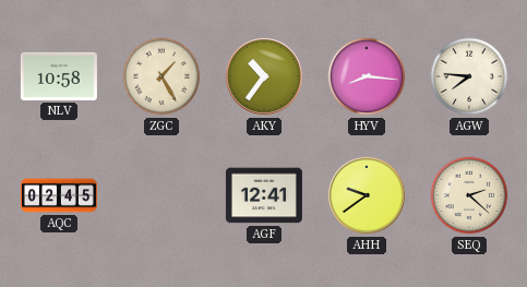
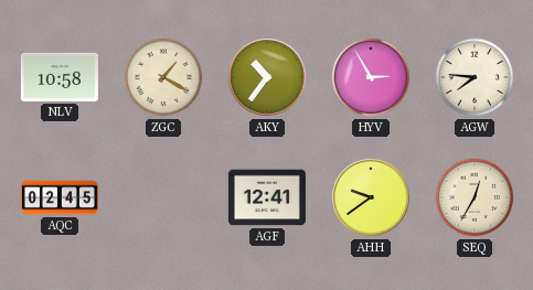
ZGC: 1:25 -> 1:20
HYV: 8:16 -> 2:55
SEQ: 2:22 -> 12:35
